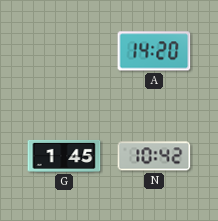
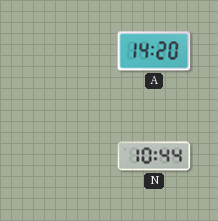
G: 1:45 -> none
N: 10:42 -> 10:44
